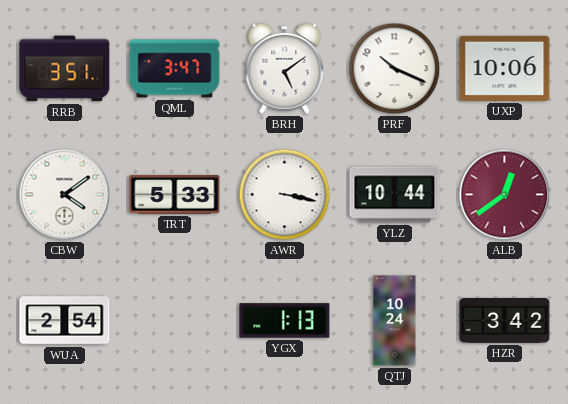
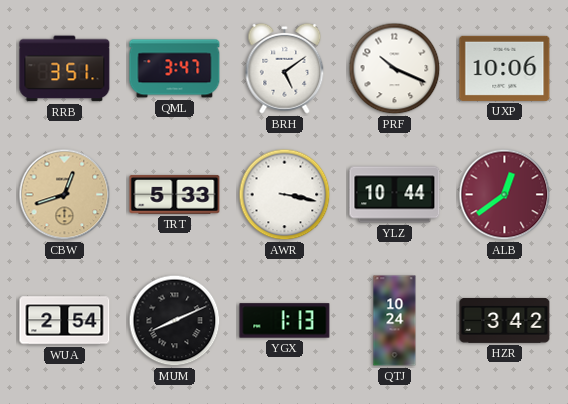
CBW: 4:09 -> 12:42
CBW dial: white -> champagne
MUM: none -> 8:11
